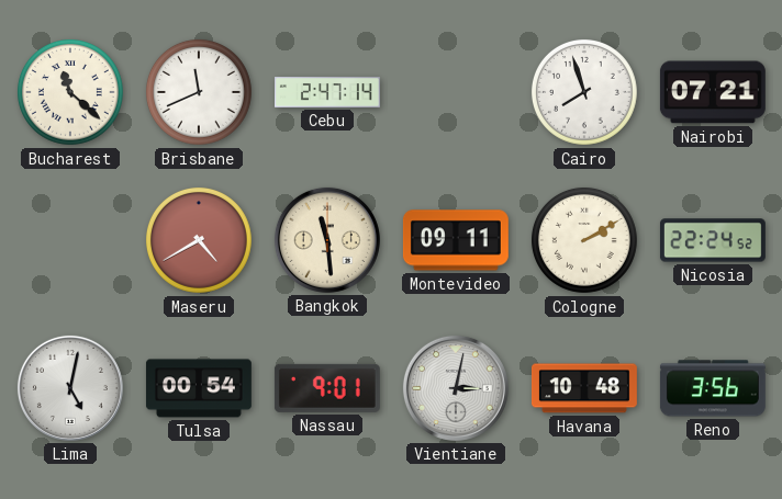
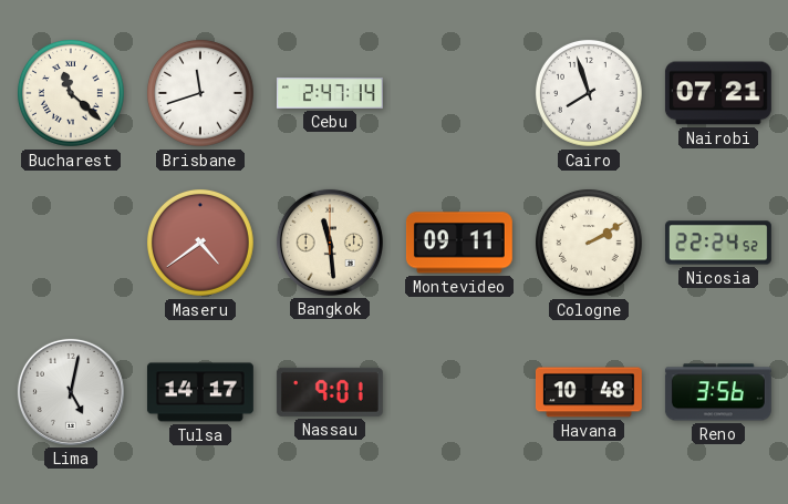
Brisbane: 11:41 -> 11:42
Maseru: 4:40 -> 4:39
Tulsa: 00:54 -> 14:17
Vientiane: 3:02 -> none
